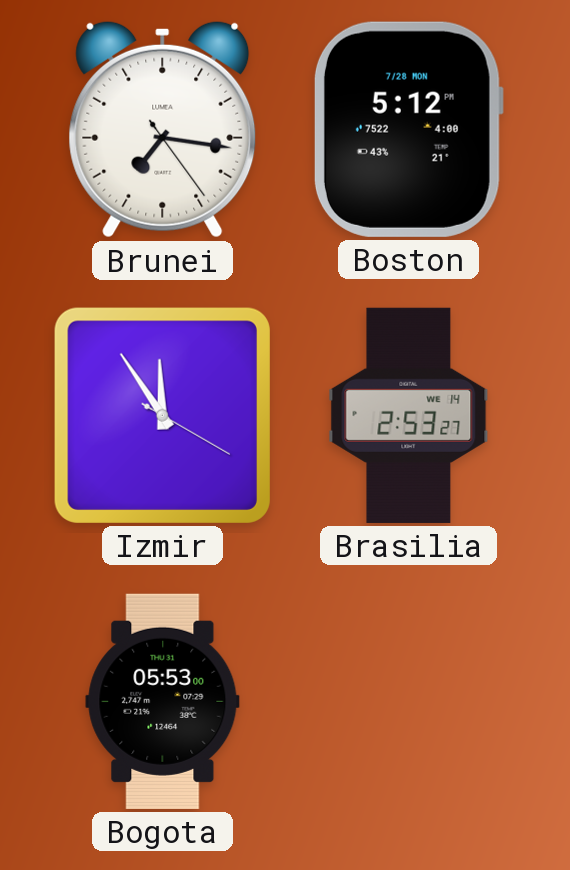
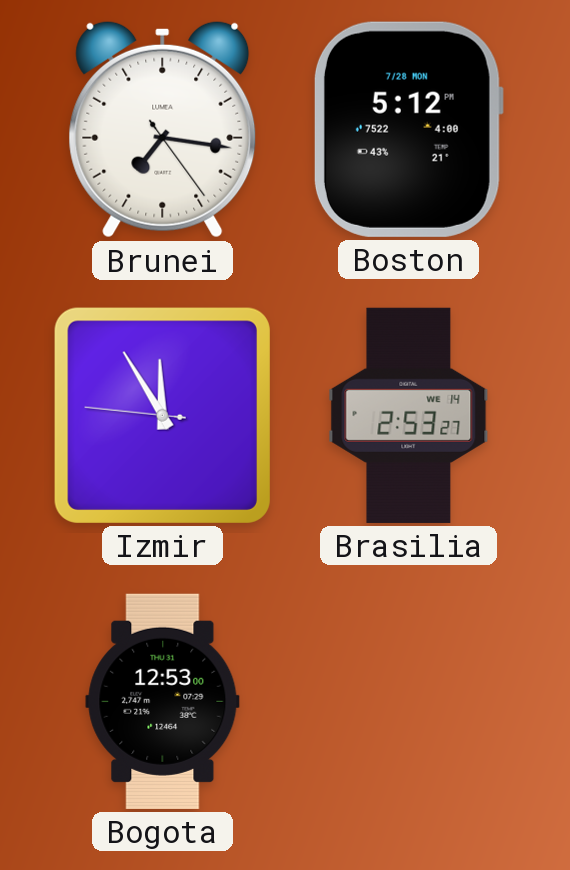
Izmir: 11:54:20 -> 11:54:46
Bogota: 05:53 -> 12:53
